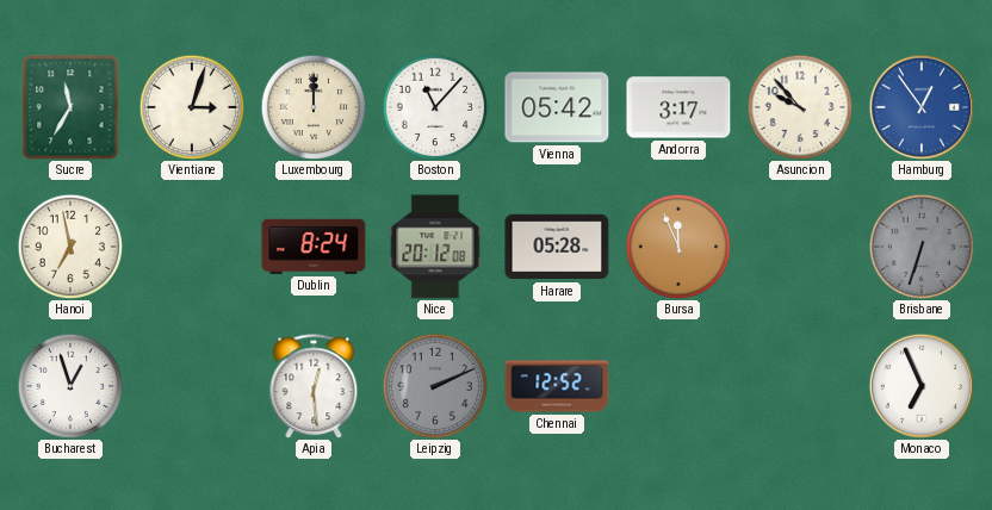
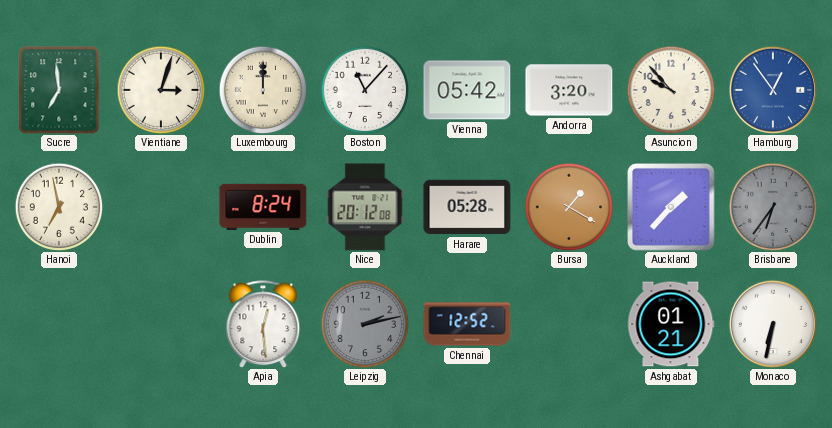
Sucre: 11:35 -> 6:59
Andorra: 3:17 -> 3:20
Bursa: 11:56 -> 1:20
Auckland: none -> 1:37
Brisbane: 6:33 -> 6:36
Bucharest: 12:57 -> none
Leipzig: 2:11 -> 2:13
Ashgabat: none -> 01:21
Monaco: 6:56 -> 6:32
